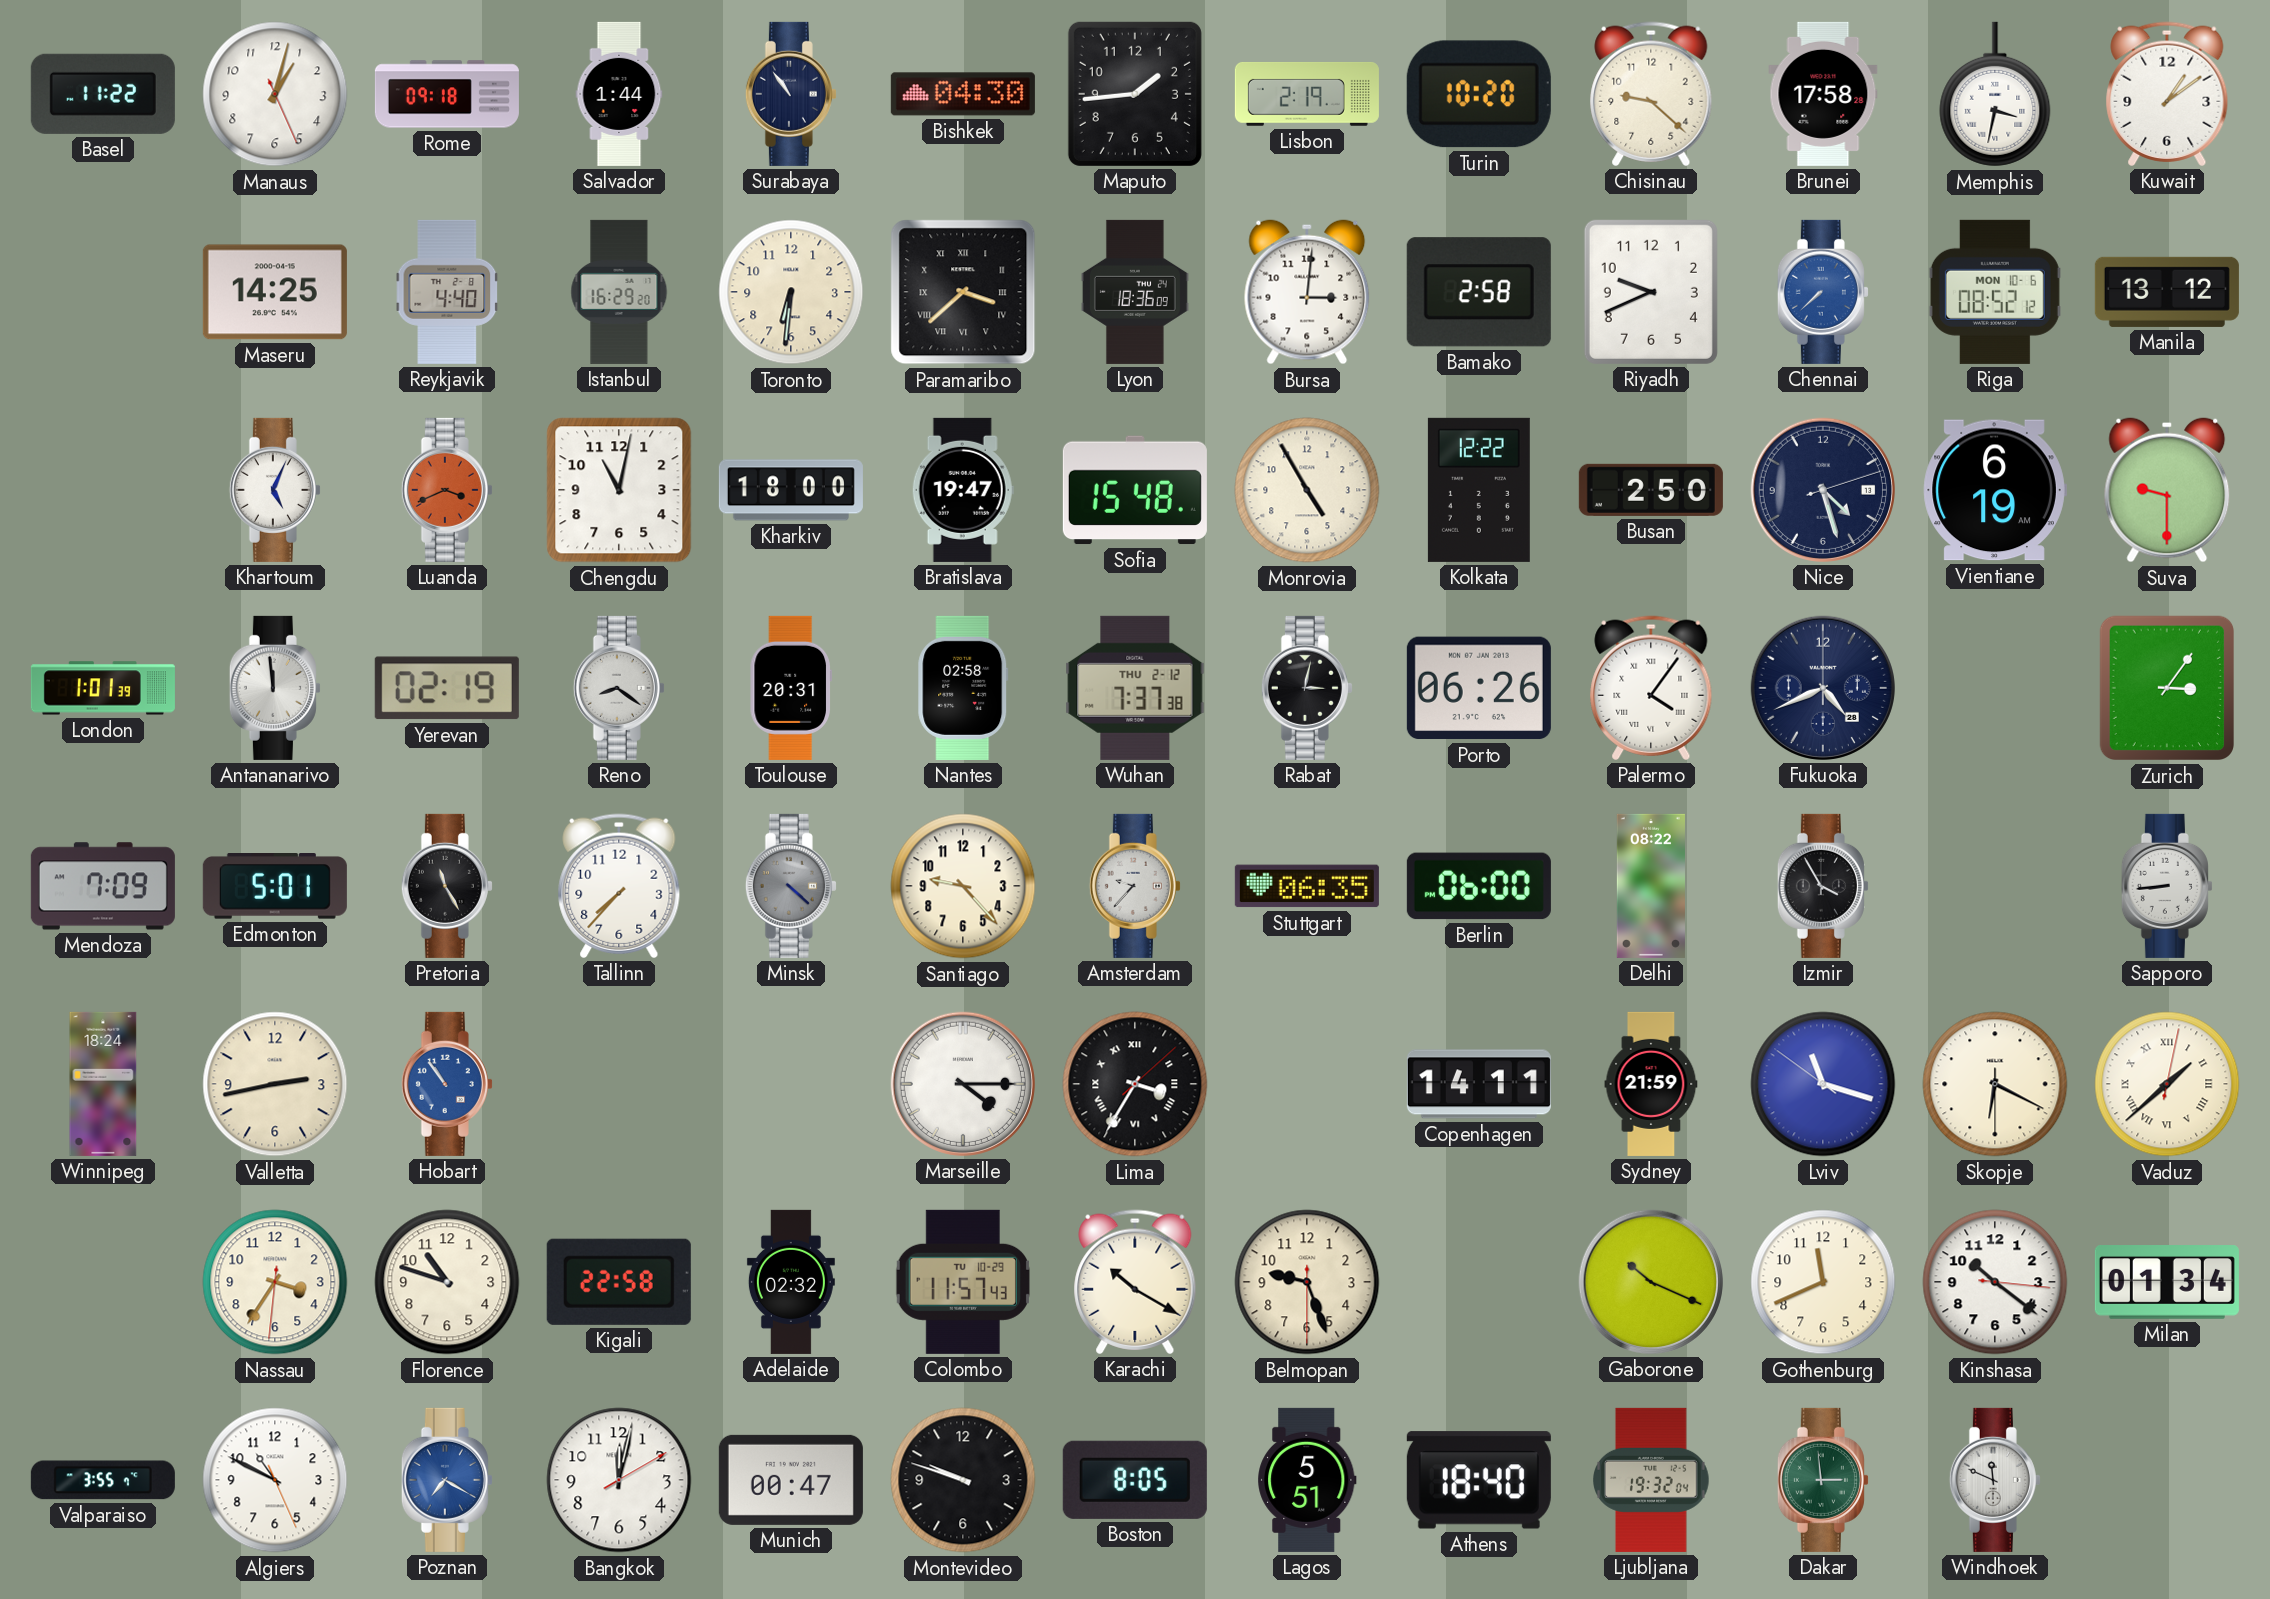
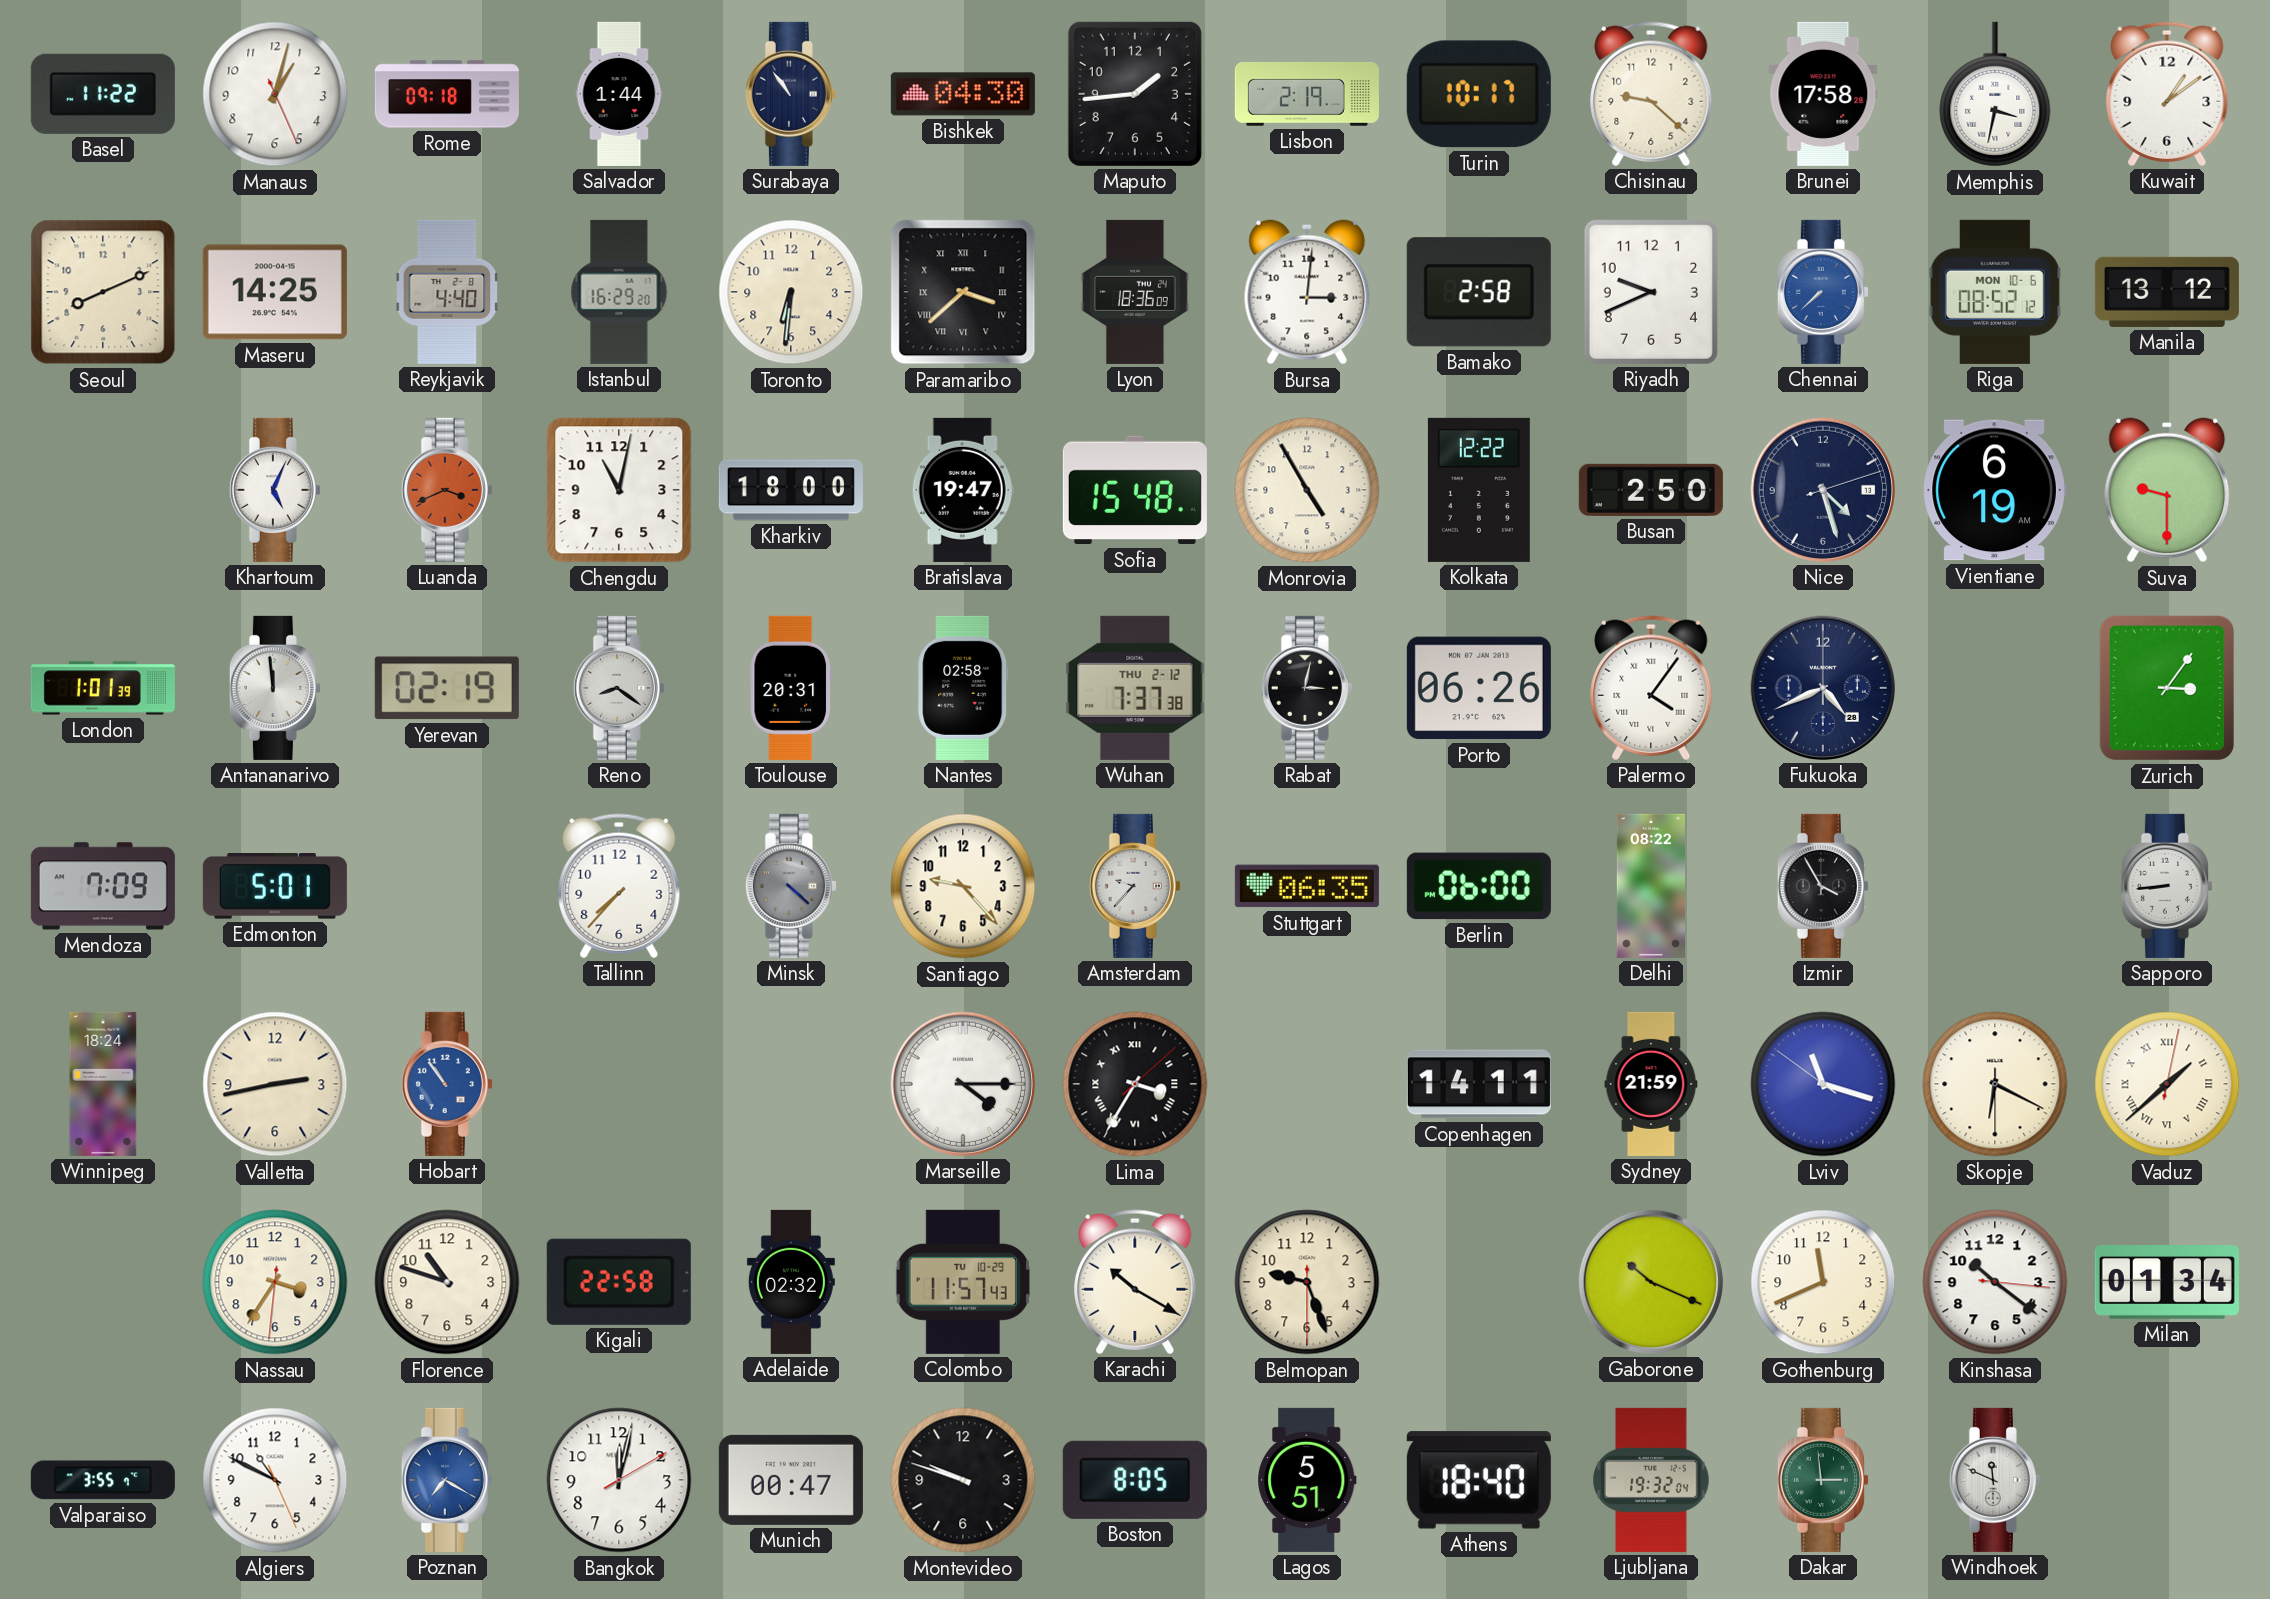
Turin: 10:20 -> 10:17
Seoul: none -> 8:11
Pretoria: 11:25 -> none
